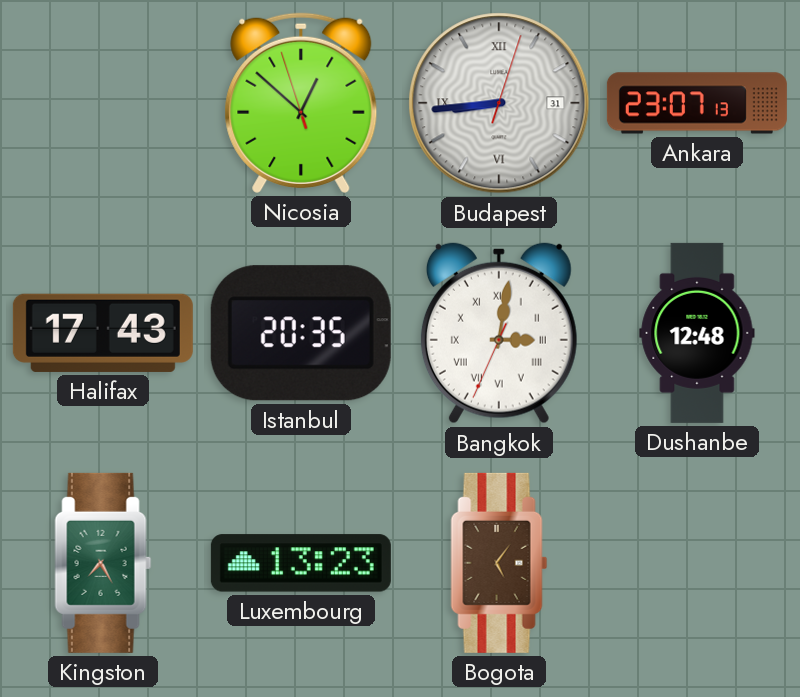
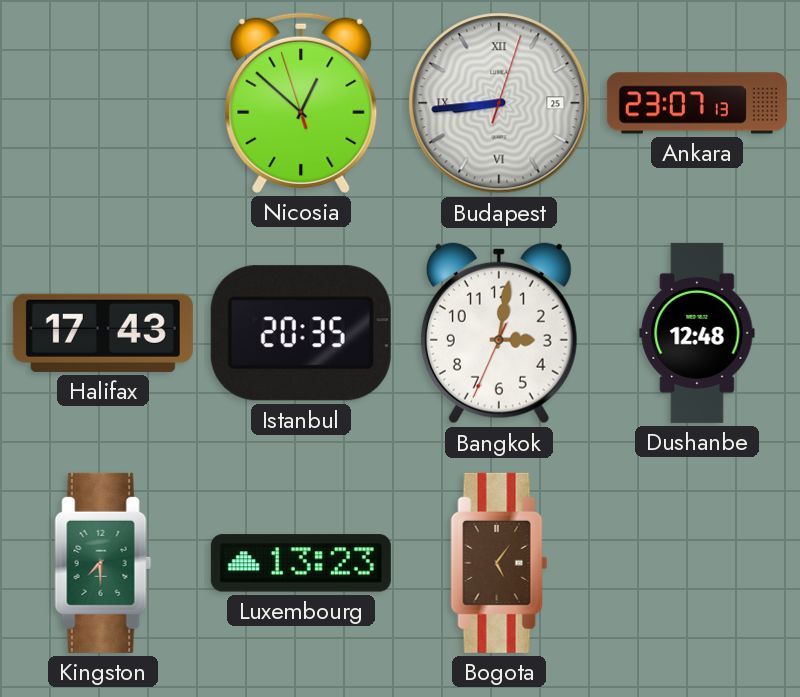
Budapest date: 31 -> 25
Bangkok numerals: Roman -> Arabic
Kingston: 7:25 -> 7:30
